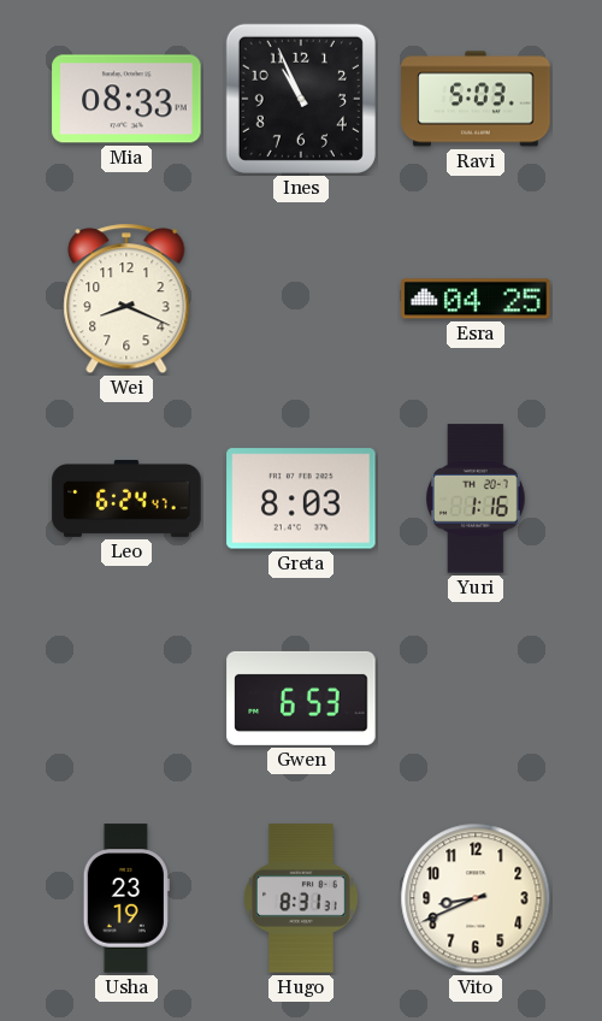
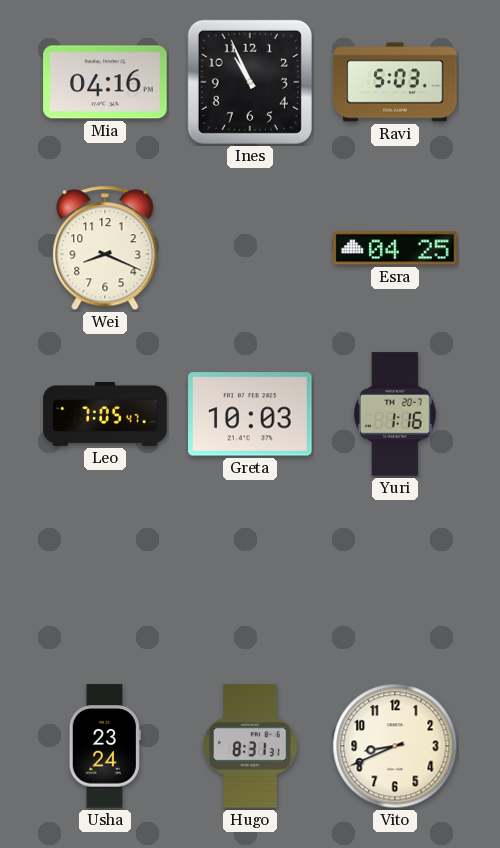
Mia: 08:33 -> 04:16
Leo: 6:24 -> 7:05
Greta: 8:03 -> 10:03
Gwen: 6:53 -> none
Usha: 23:19 -> 23:24
